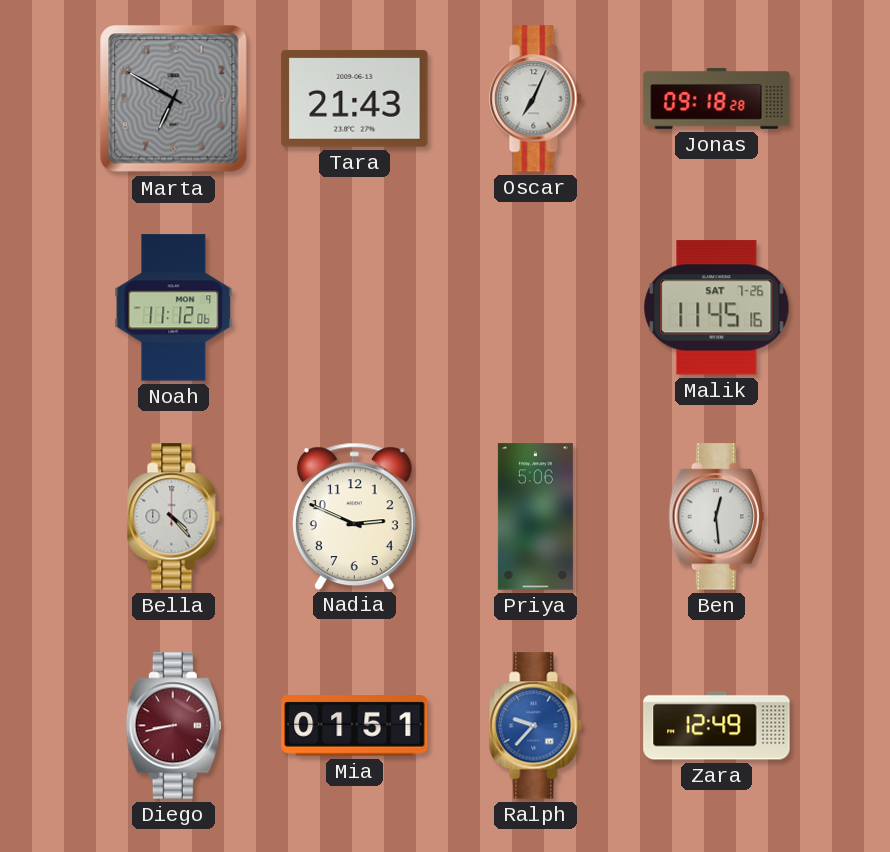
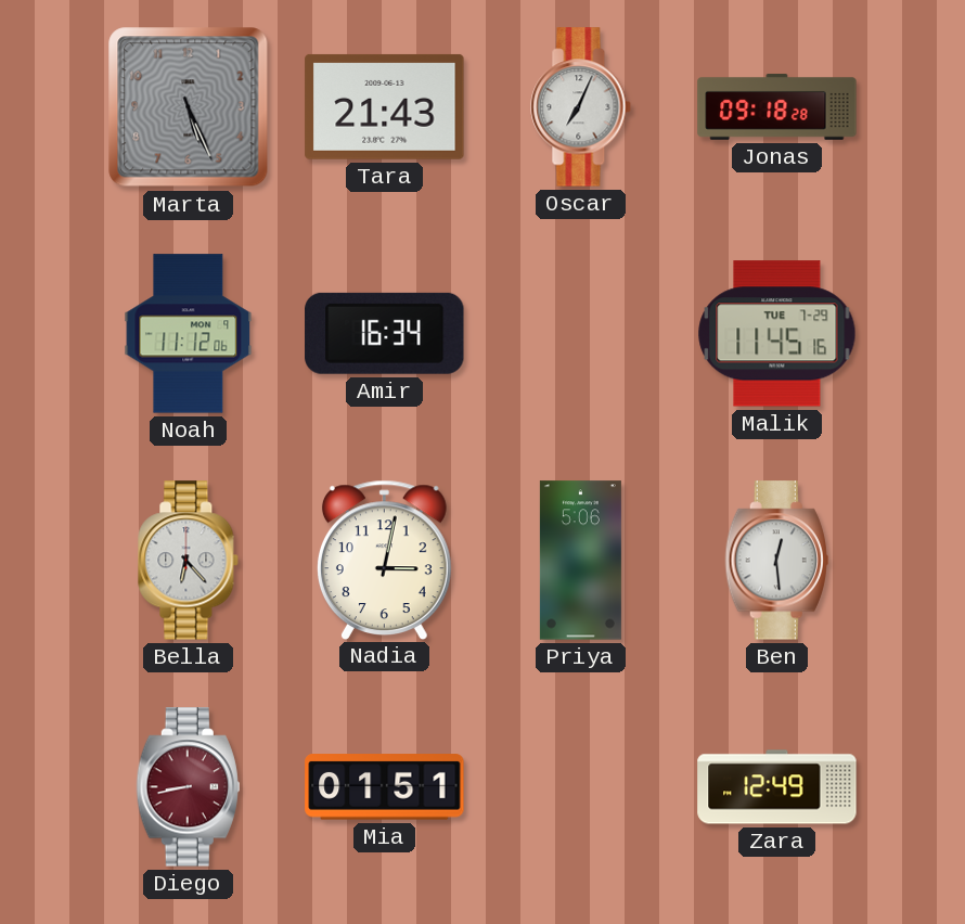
Marta: 6:50 -> 5:26
Amir: none -> 16:34
Malik date: SAT 7-26 -> TUE 7-29
Bella: 4:23 -> 6:23
Nadia: 2:49 -> 3:02
Ralph: 9:37 -> none
